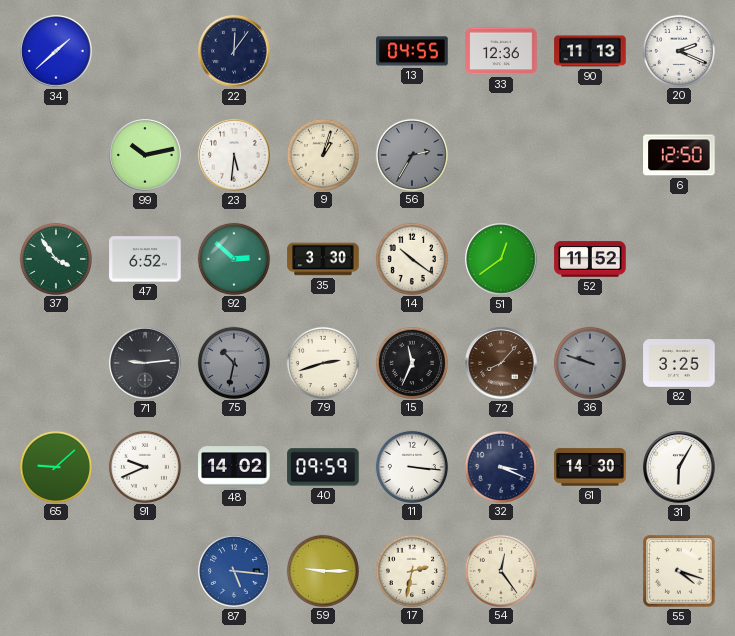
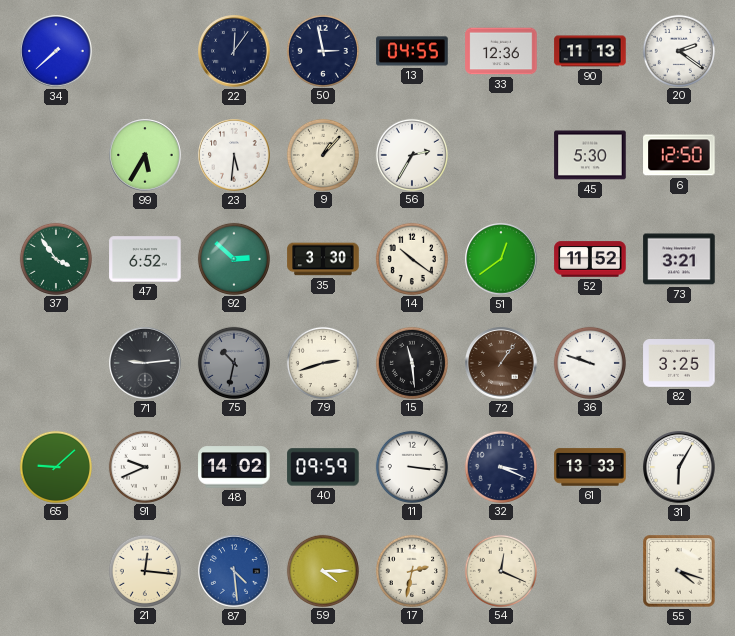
34: 1:38 -> 7:38
50: none -> 2:58
20: 2:19 -> 2:21
99: 10:13 -> 5:35
9: 1:03 -> 1:07
56 dial: grey -> white
45: none -> 5:30
73: none -> 3:21
15: 11:34 -> 11:29
72: 8:07 -> 1:06
36 dial: grey -> white
61: 14:30 -> 13:33
21: none -> 12:16
87: 5:16 -> 4:29
59: 9:15 -> 4:15
54: 12:24 -> 12:19
